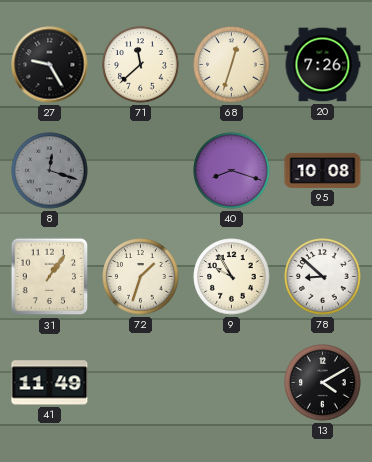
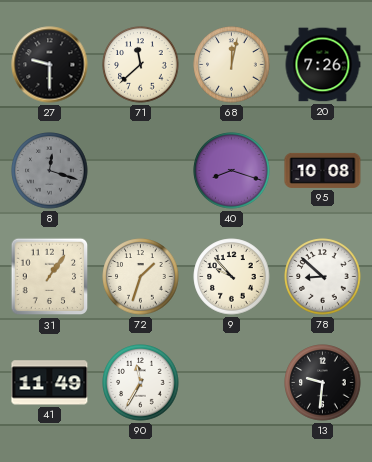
27: 9:25 -> 9:30
68: 12:33 -> 12:02
9: 9:55 -> 9:53
90: none -> 11:35
13: 4:10 -> 9:31
